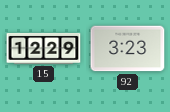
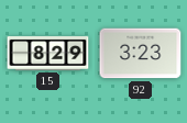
15: 12:29 -> 8:29
